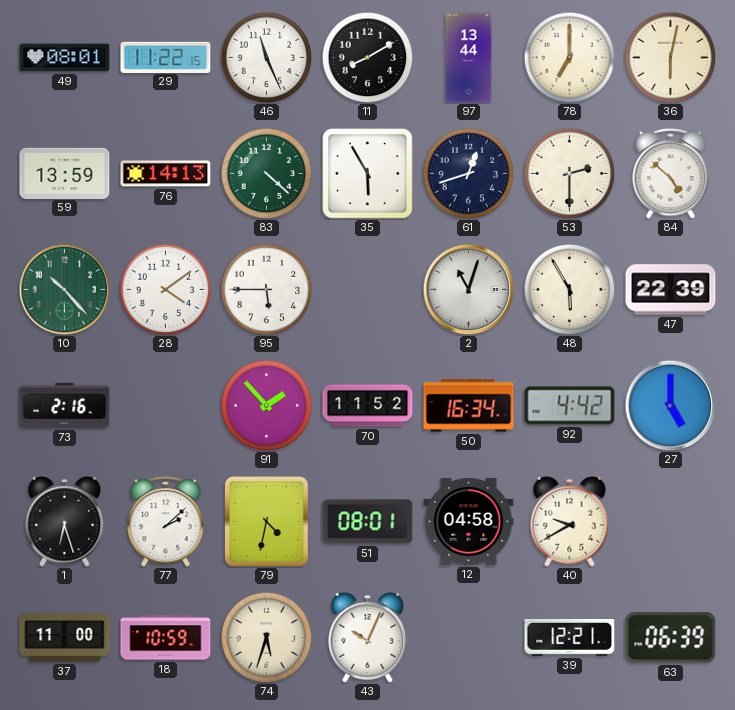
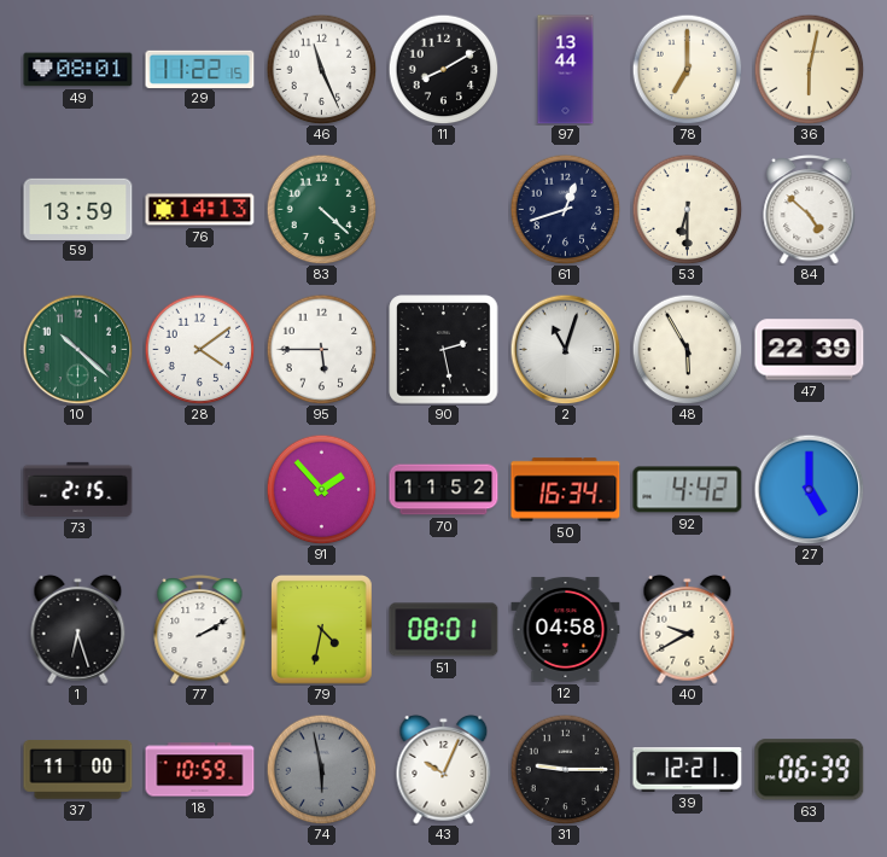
35: 5:55 -> none
53: 2:30 -> 6:30
10: 10:23 -> 10:22
90: none -> 2:28
73: 2:16 -> 2:15
77: 2:08 -> 2:10
74: 5:33 -> 5:58
74 dial: cream -> grey
31: none -> 9:15
